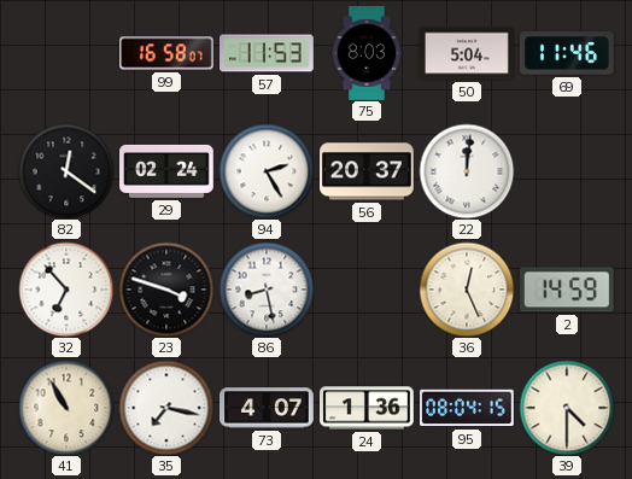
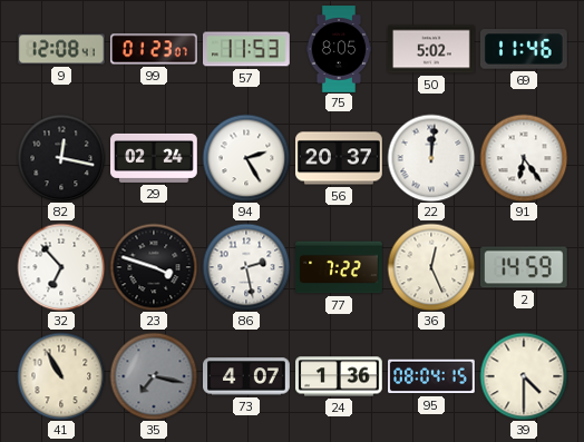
9: none -> 12:08
99: 16:58 -> 01:23
75: 8:03 -> 8:05
50: 5:04 -> 5:02
82: 12:21 -> 12:17
91: none -> 6:24
86: 8:28 -> 2:28
77: none -> 7:22
35 dial: white -> grey
